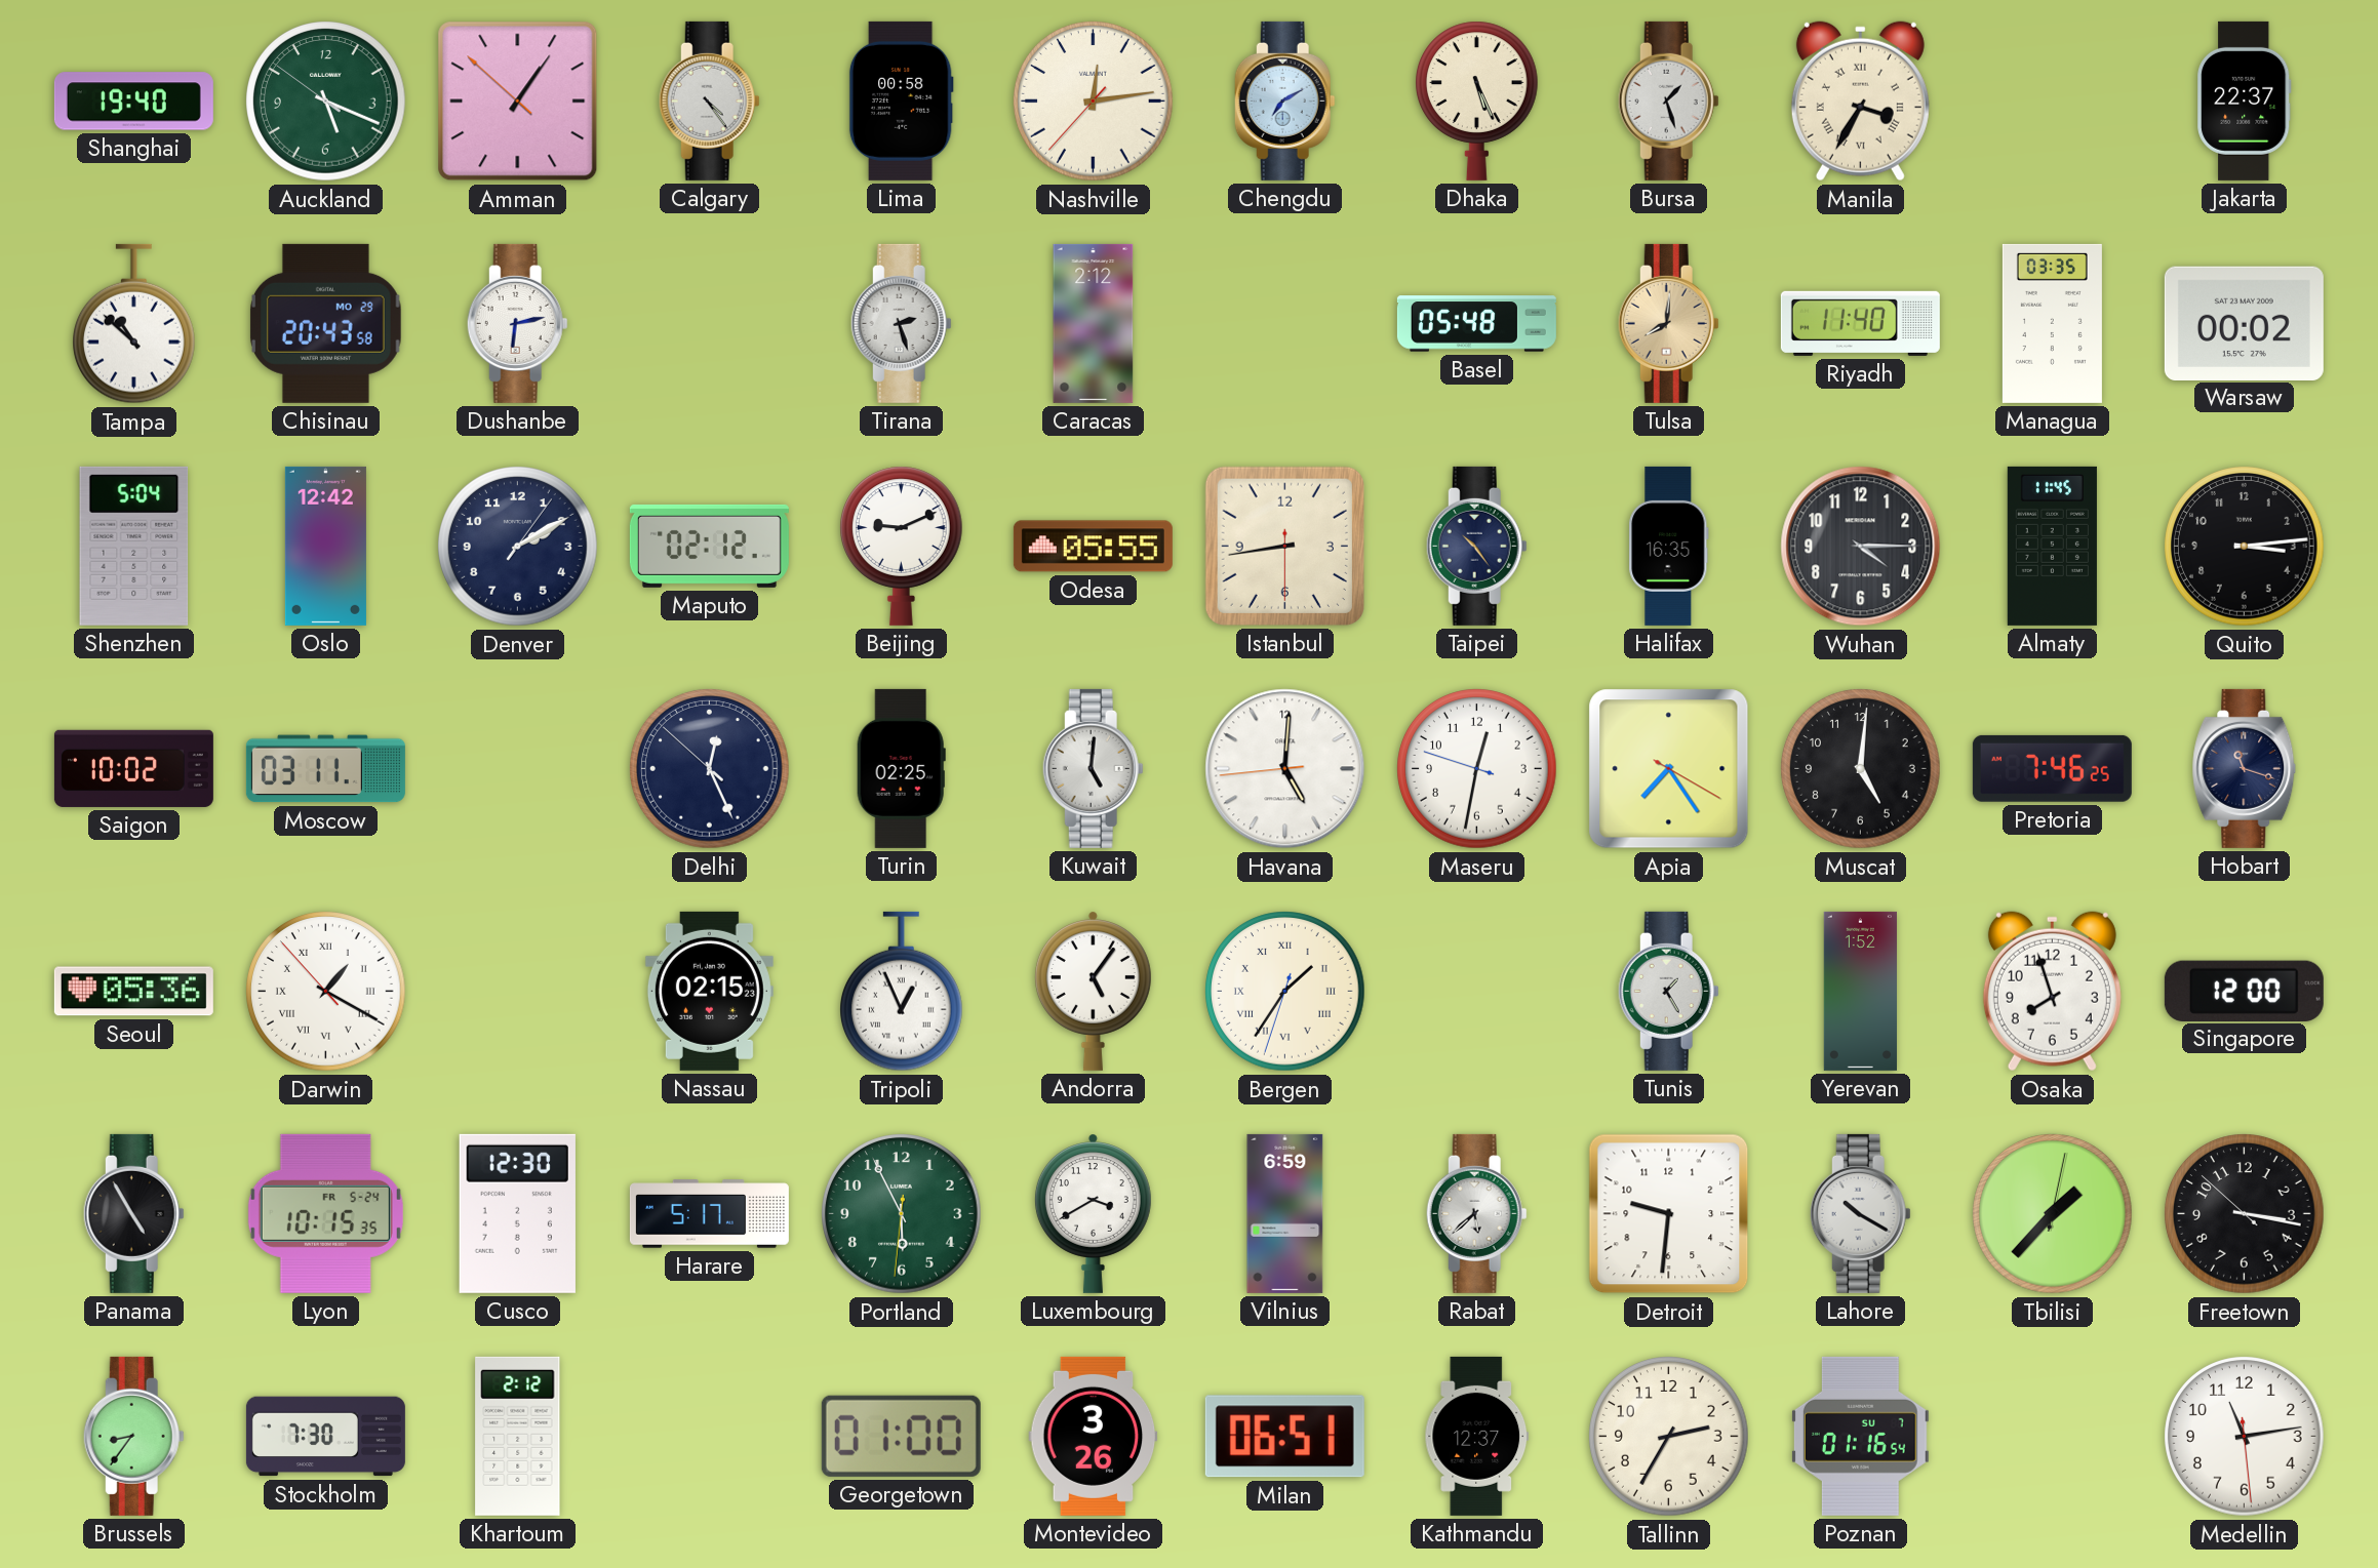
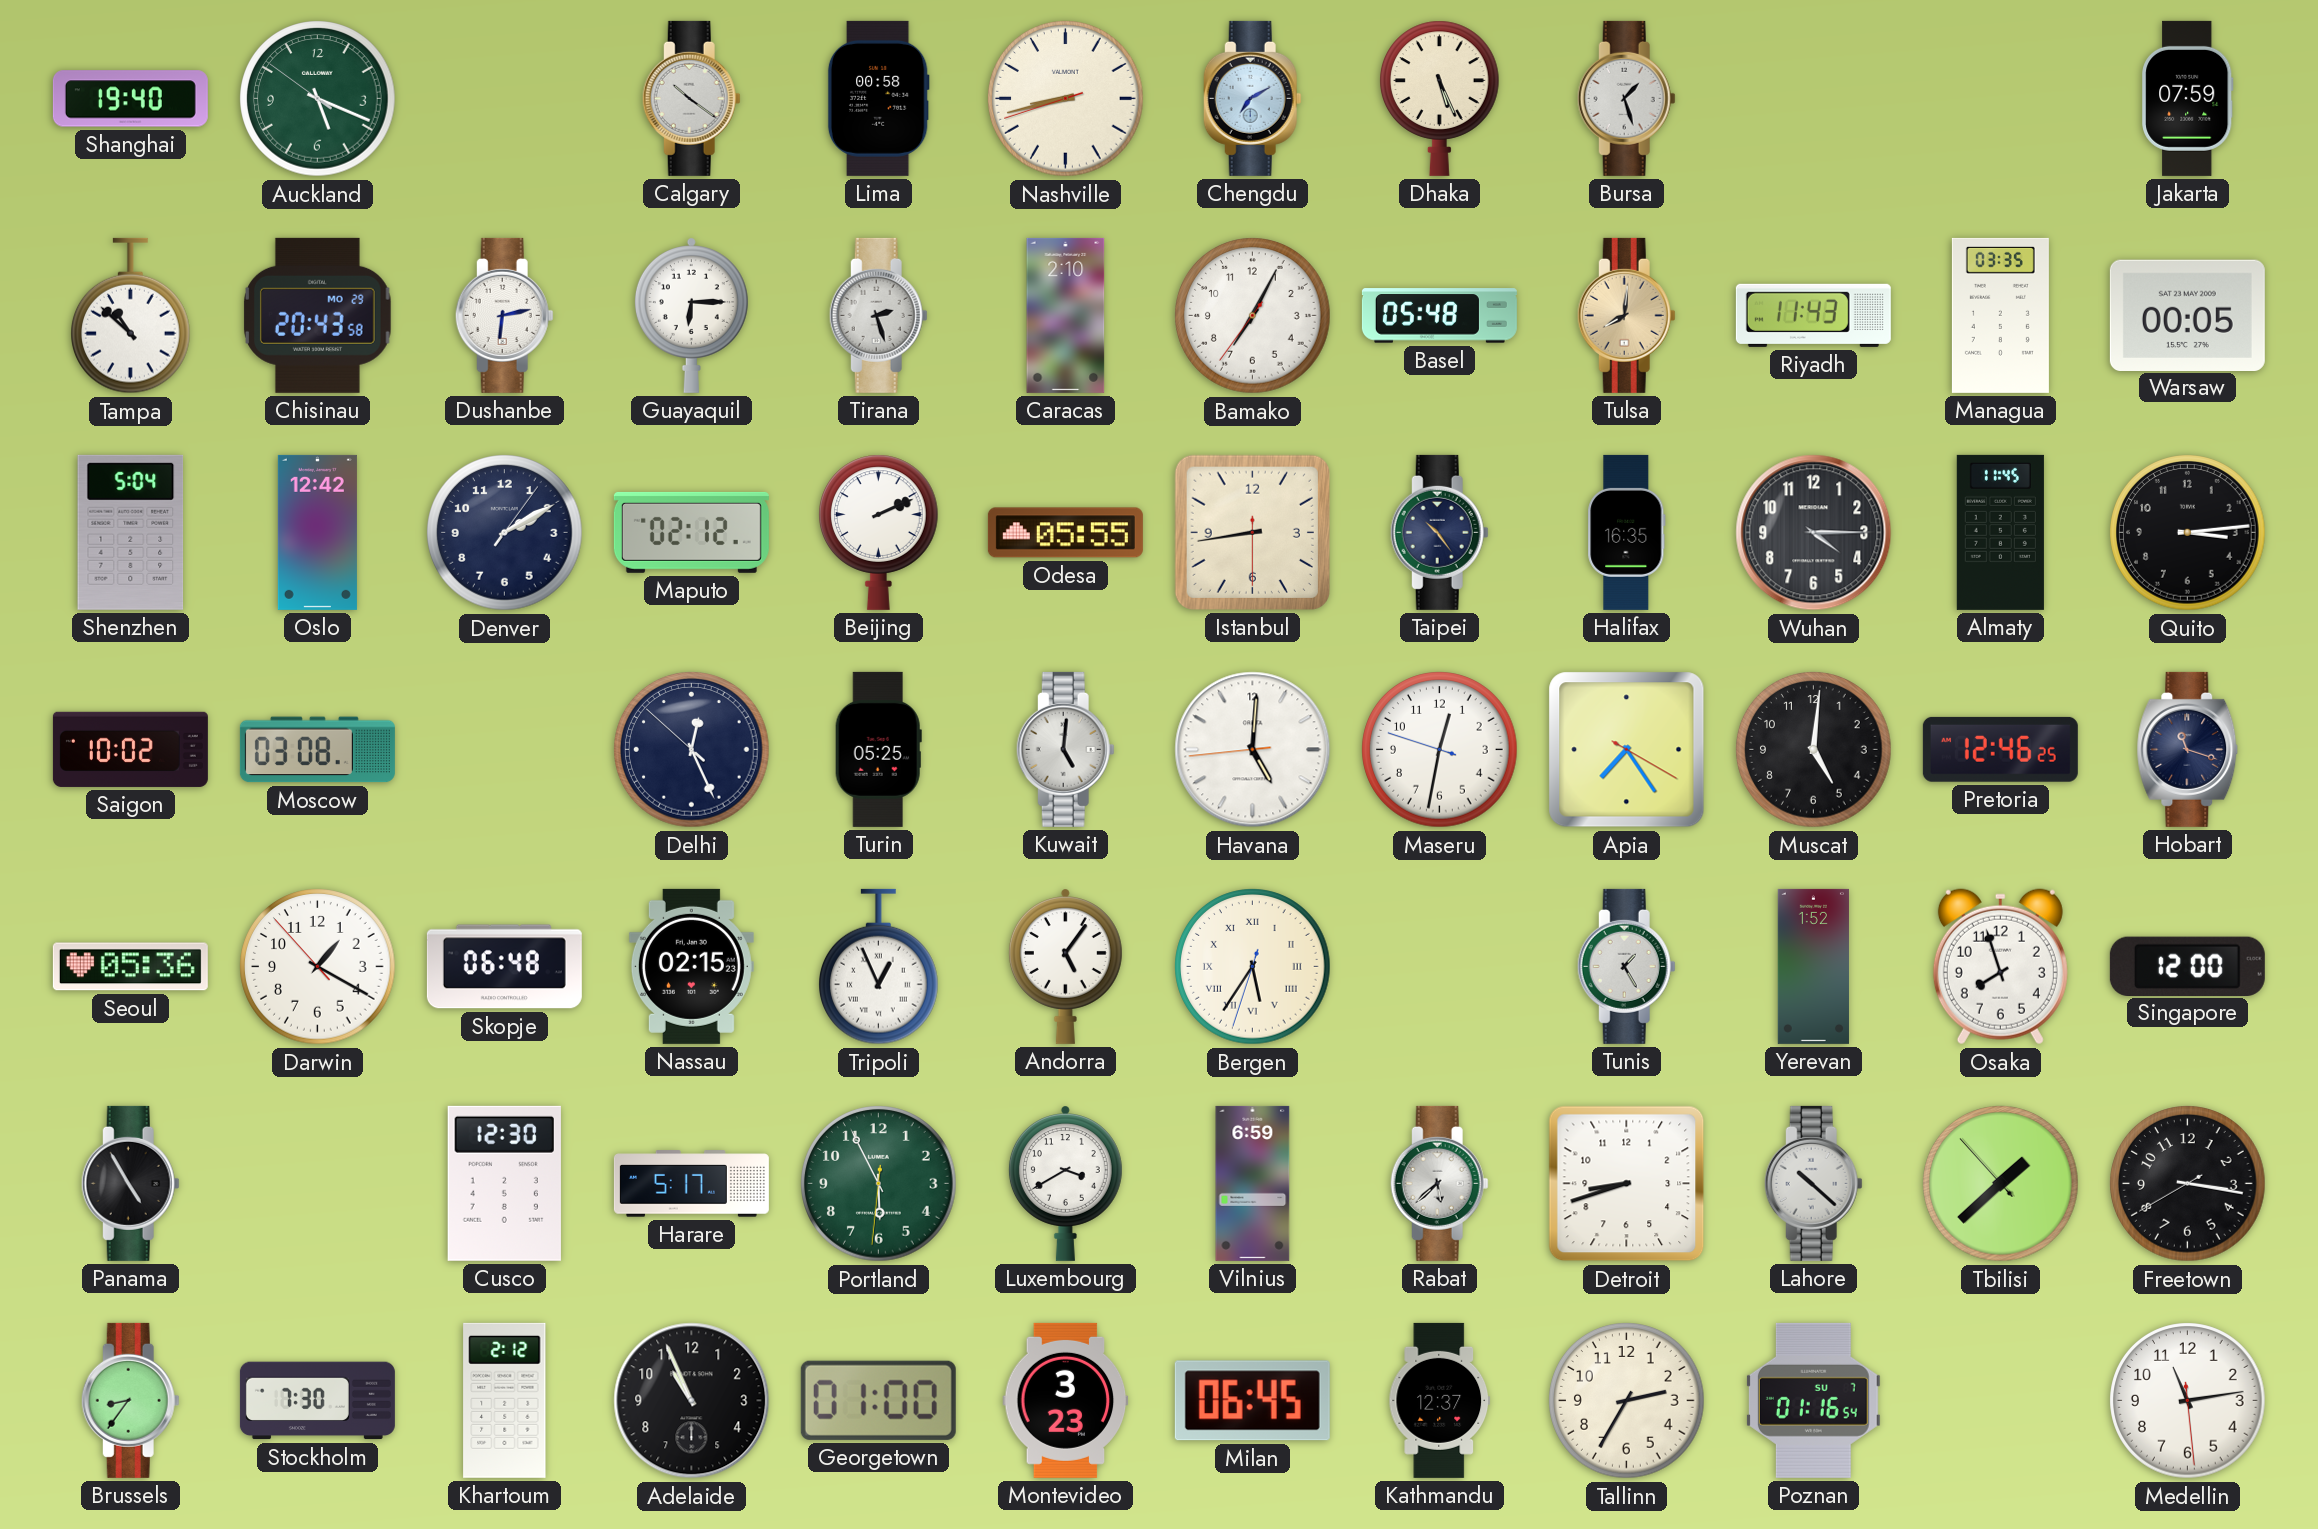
Amman: 1:05 -> none
Calgary: 4:24 -> 10:21
Nashville: 12:13 -> 8:42
Manila: 3:35 -> none
Jakarta: 22:37 -> 07:59
Guayaquil: none -> 6:15
Caracas: 2:12 -> 2:10
Bamako: none -> 7:04
Riyadh: 11:40 -> 11:43
Warsaw: 00:02 -> 00:05
Beijing: 9:11 -> 2:11
Moscow: 03:11 -> 03:08
Turin: 02:25 -> 05:25
Pretoria: 7:46 -> 12:46
Darwin numerals: Roman -> Arabic
Skopje: none -> 06:48
Bergen: 1:35 -> 5:35
Lyon: 10:15 -> none
Detroit: 9:31 -> 8:42
Lahore: 10:20 -> 10:22
Tbilisi: 1:37:02 -> 1:37:53
Freetown: 3:16:52 -> 3:16:40
Adelaide: none -> 10:56
Montevideo: 3:26 -> 3:23
Milan: 06:51 -> 06:45
